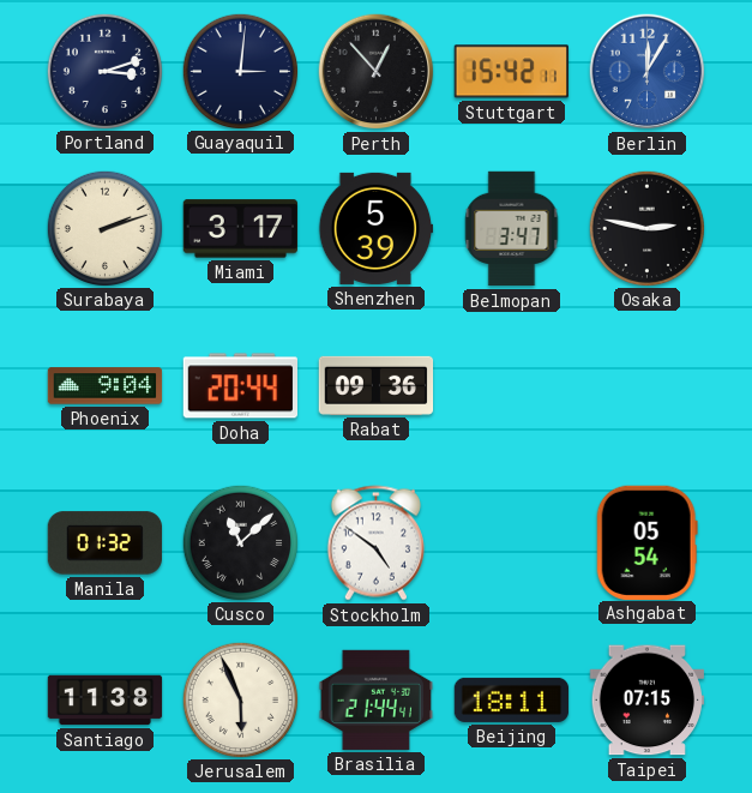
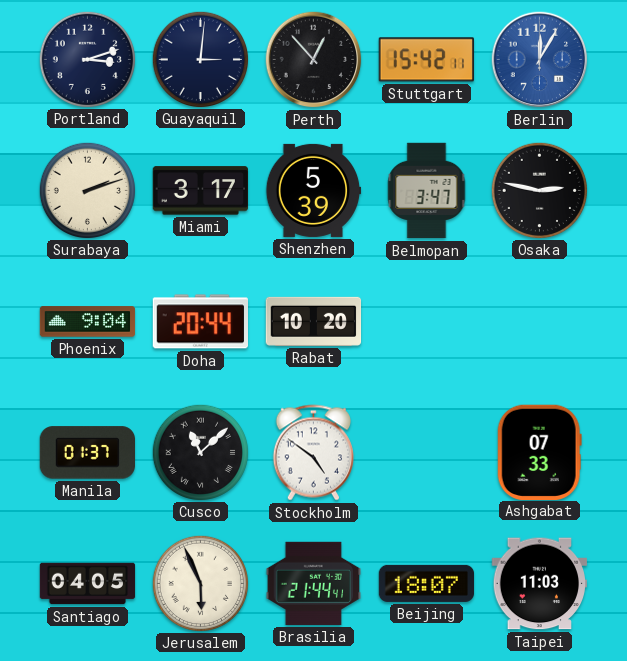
Rabat: 09:36 -> 10:20
Manila: 01:32 -> 01:37
Ashgabat: 05:54 -> 07:33
Santiago: 11:38 -> 04:05
Beijing: 18:11 -> 18:07
Taipei: 07:15 -> 11:03
